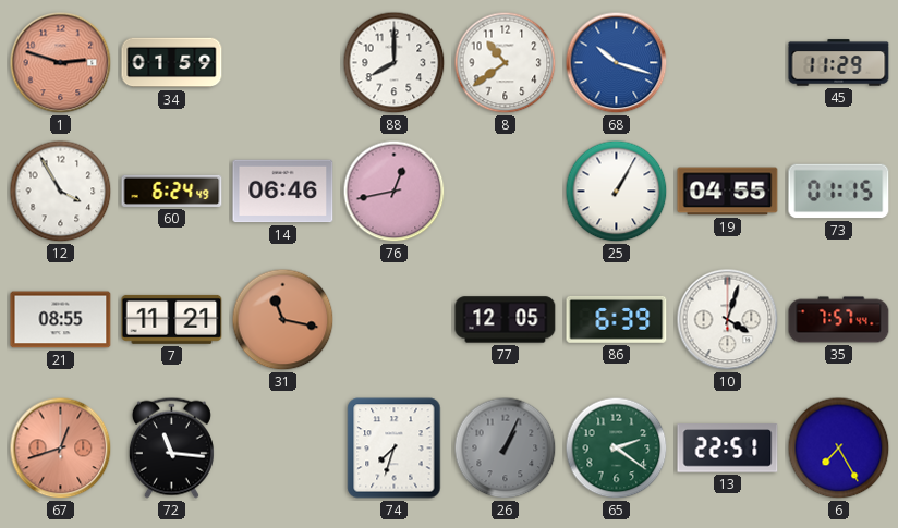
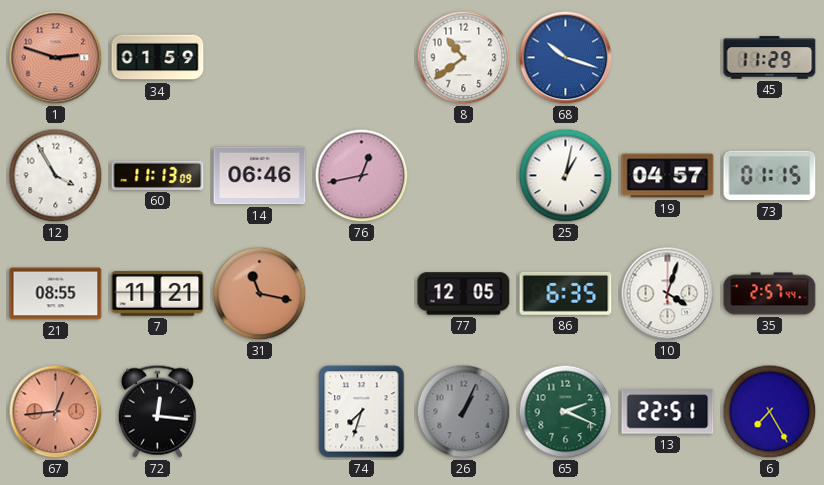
88: 8:00 -> none
60: 6:24 -> 11:13
25: 1:05 -> 1:02
19: 04:55 -> 04:57
86: 6:39 -> 6:35
35: 7:57 -> 2:57
67: 12:42 -> 12:44
72: 11:16 -> 12:16
65: 2:21 -> 2:19
